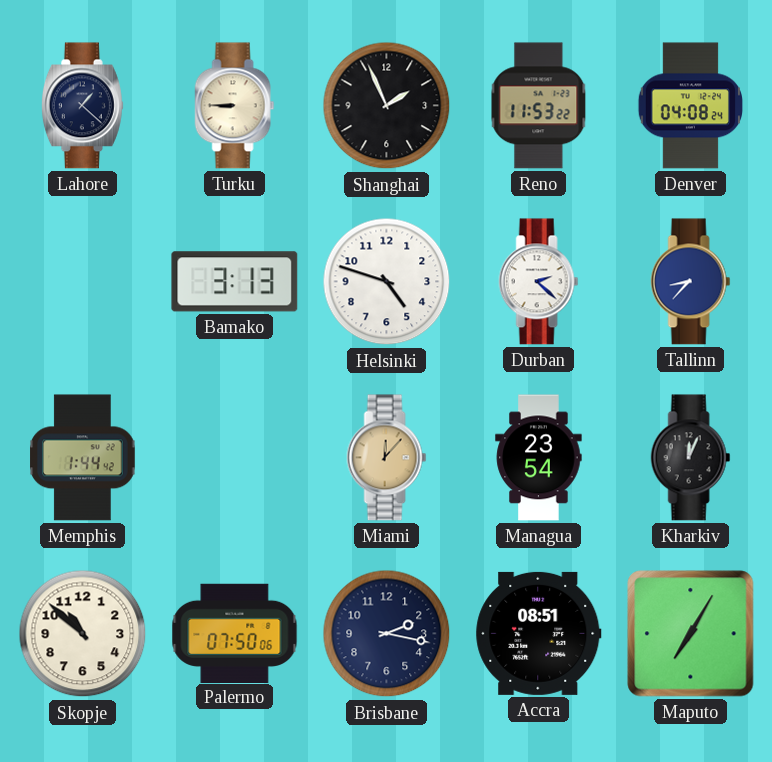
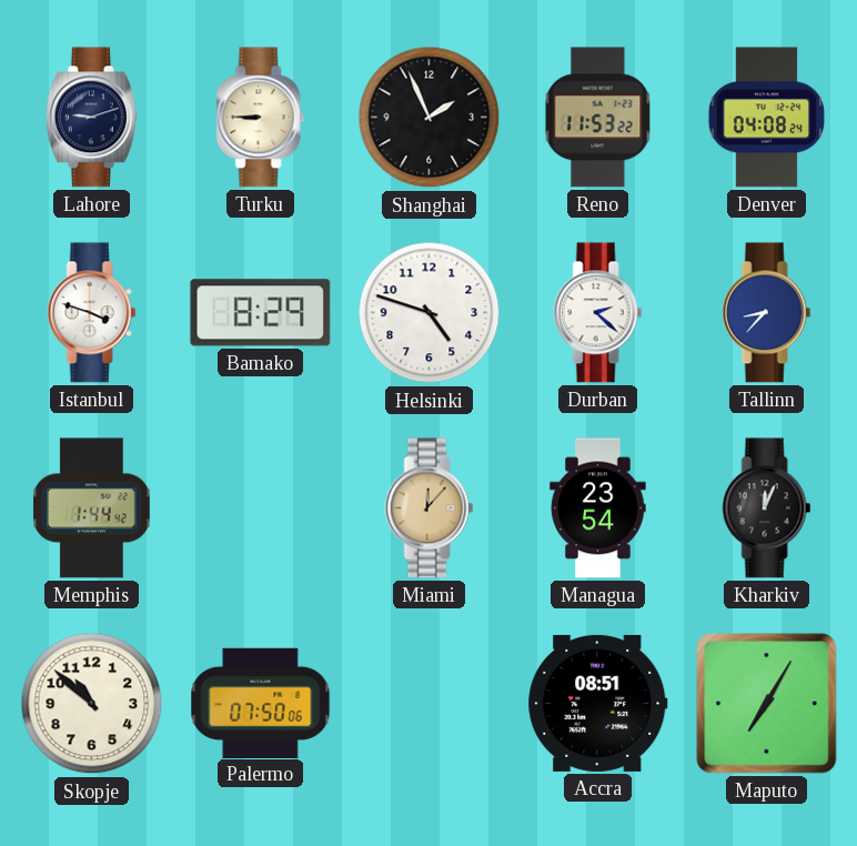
Lahore: 1:22 -> 9:12
Istanbul: none -> 3:48
Bamako: 3:13 -> 8:29
Brisbane: 2:17 -> none
